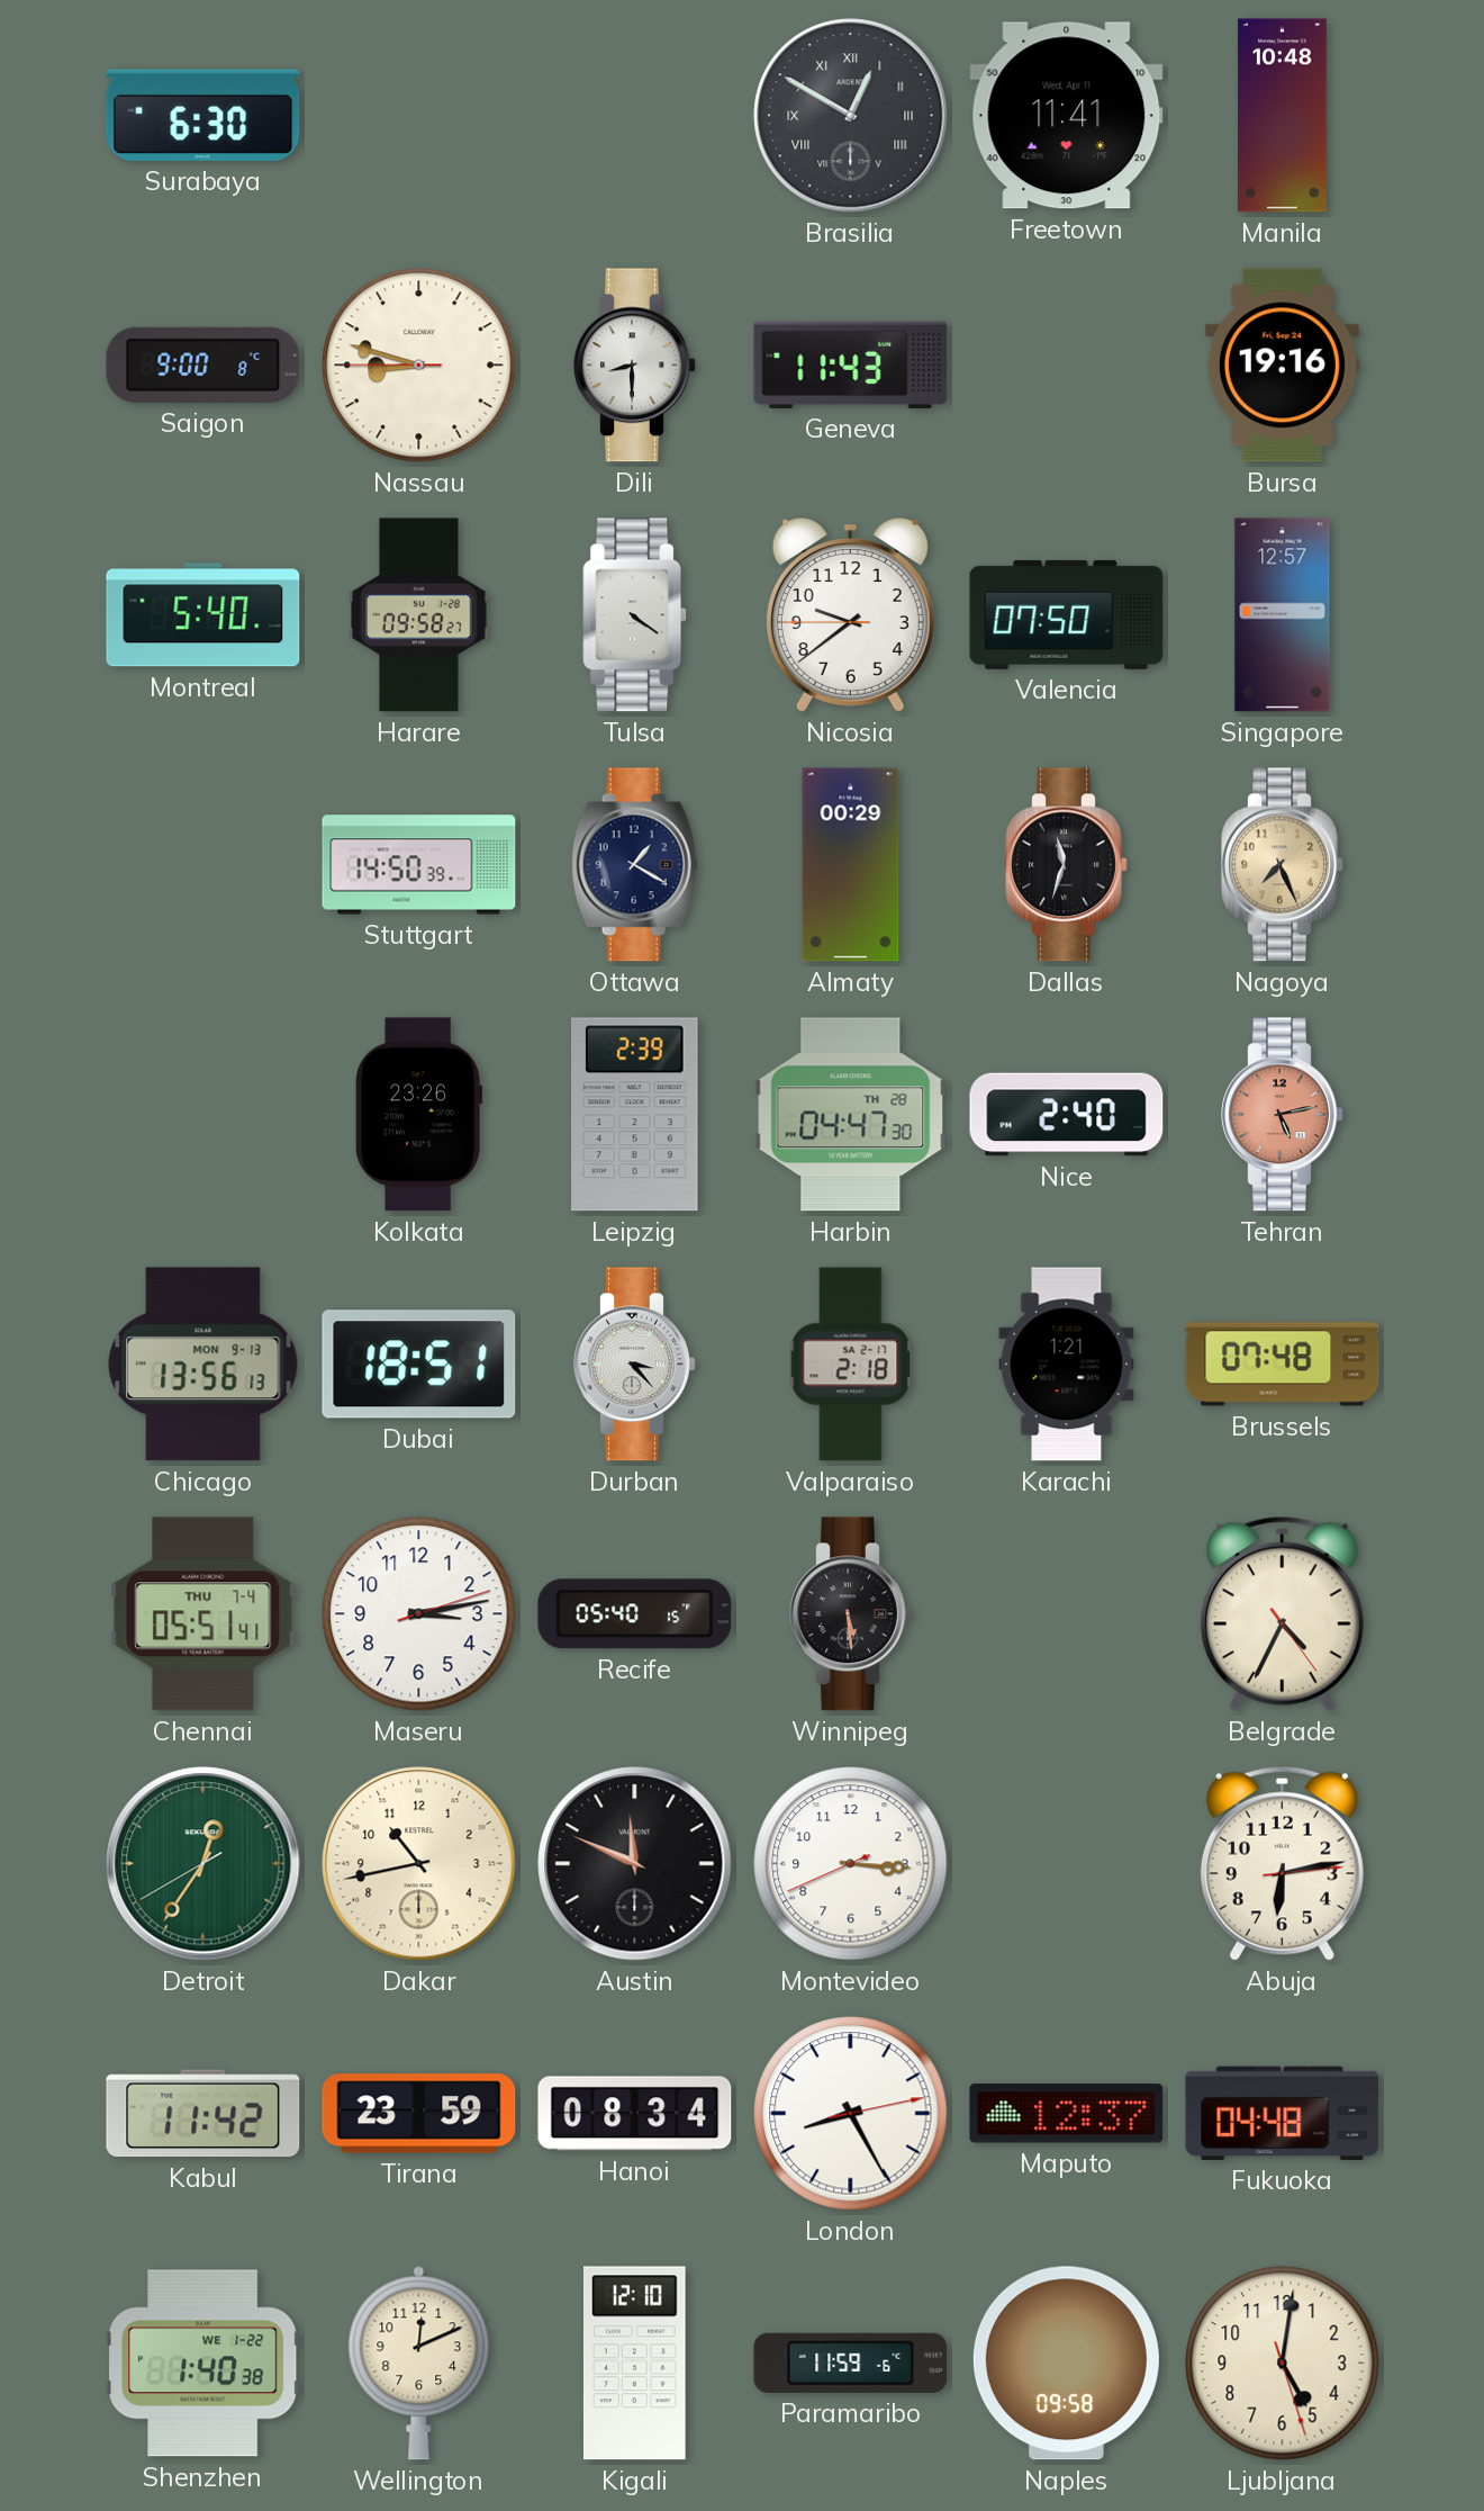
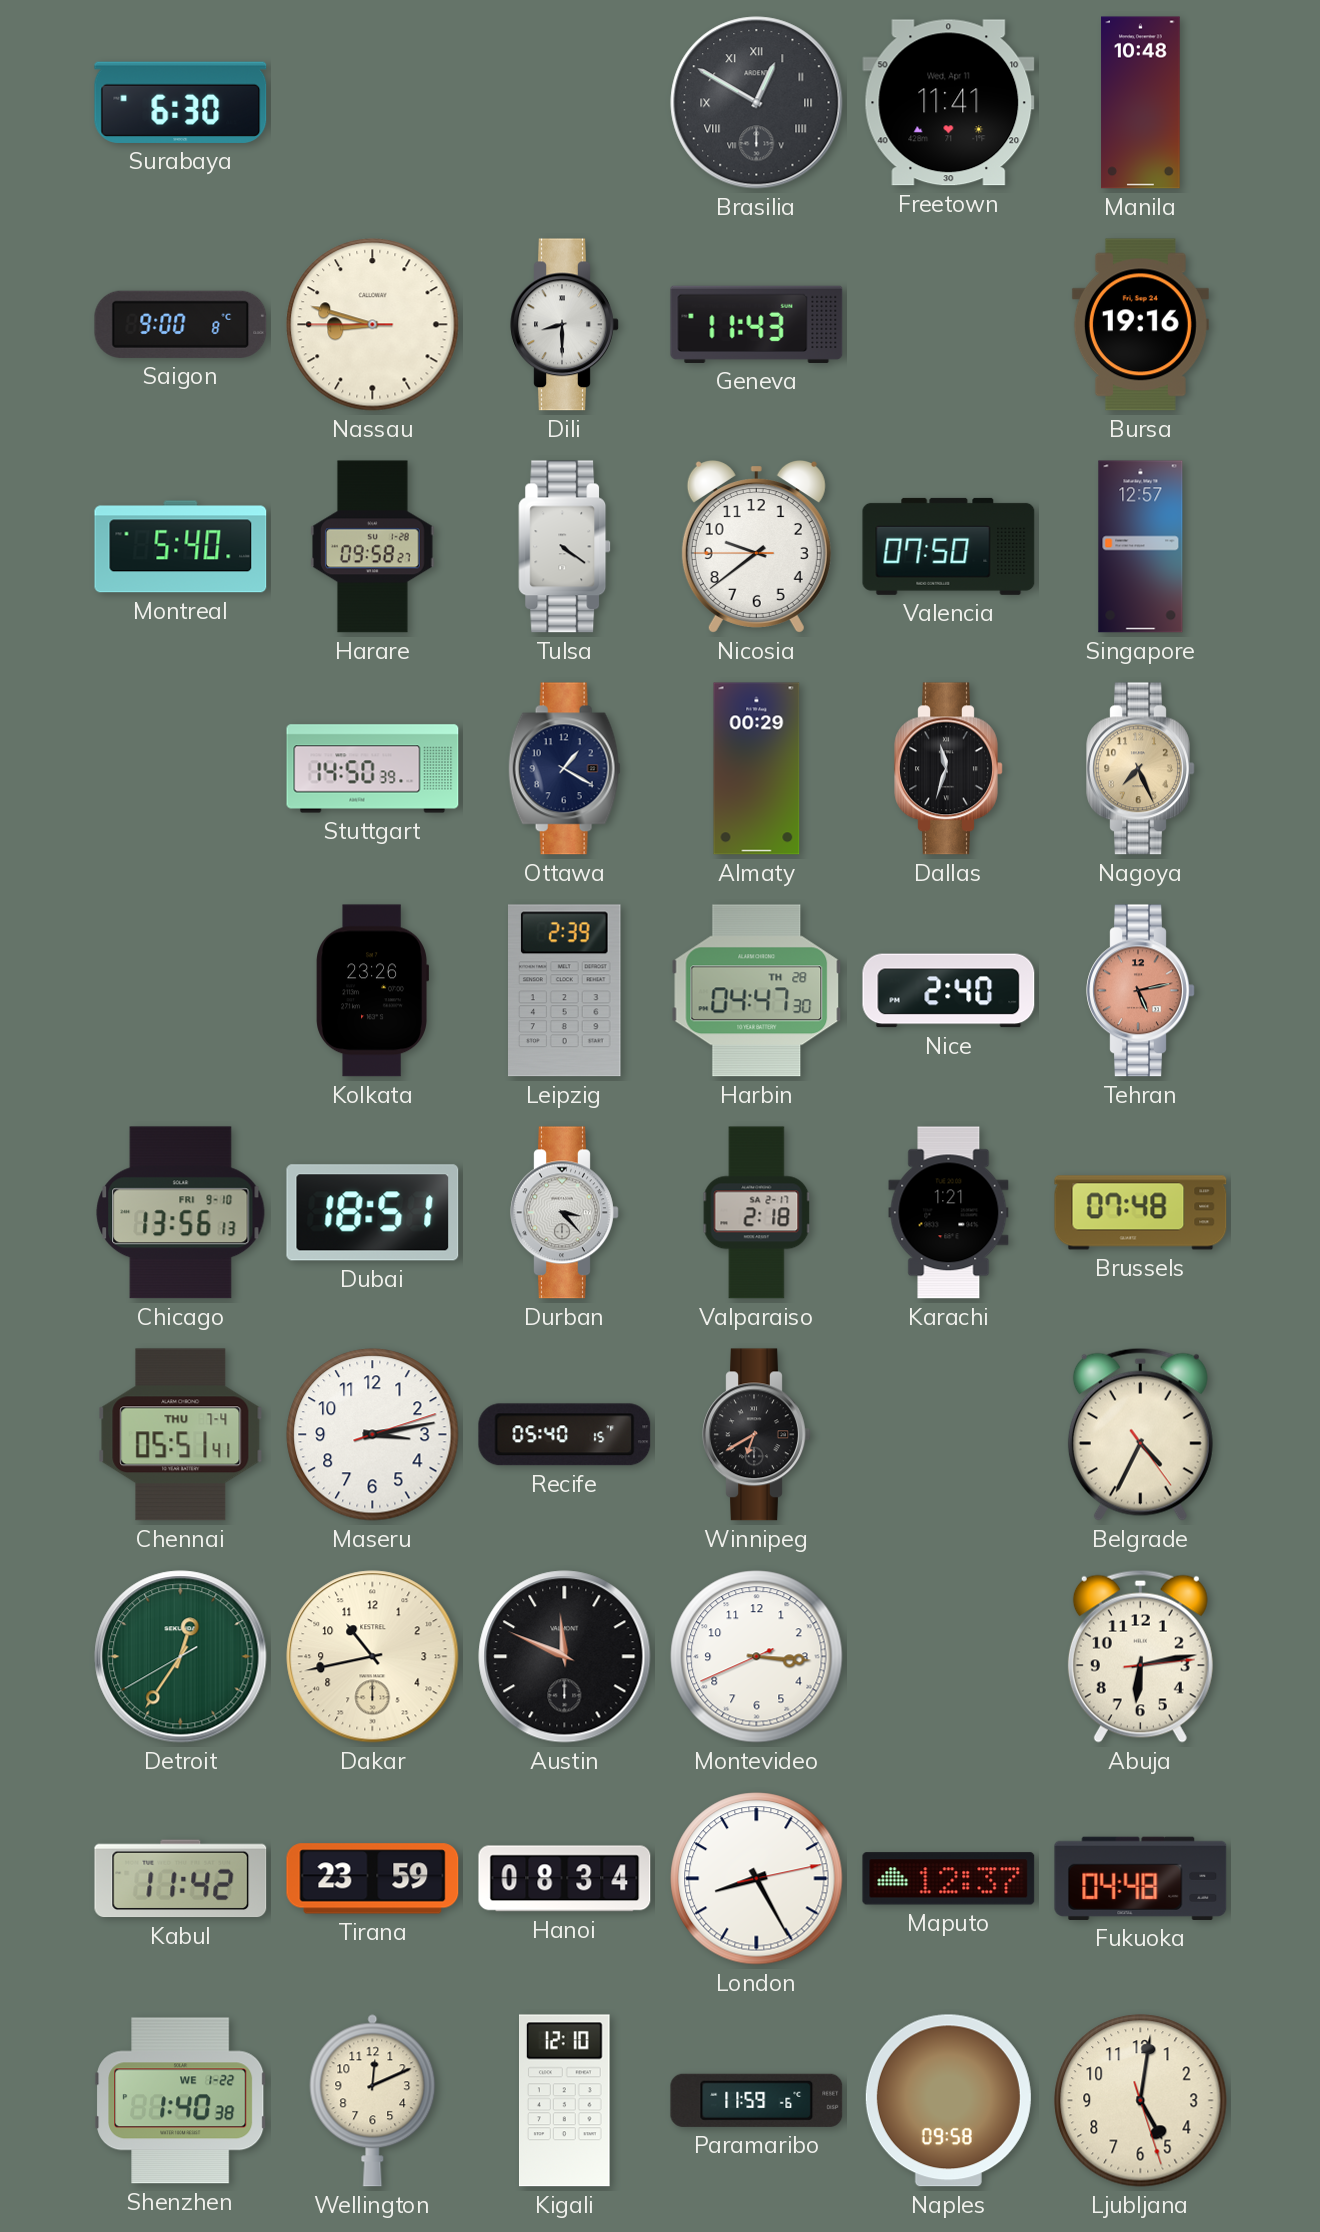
Chicago date: MON 9-13 -> FRI 9-10
Winnipeg: 5:29 -> 6:40
